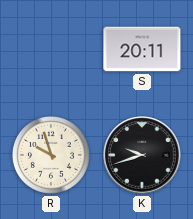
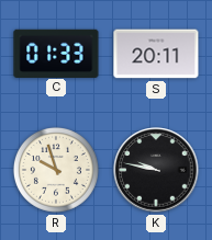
C: none -> 01:33
K: 9:42 -> 9:47
